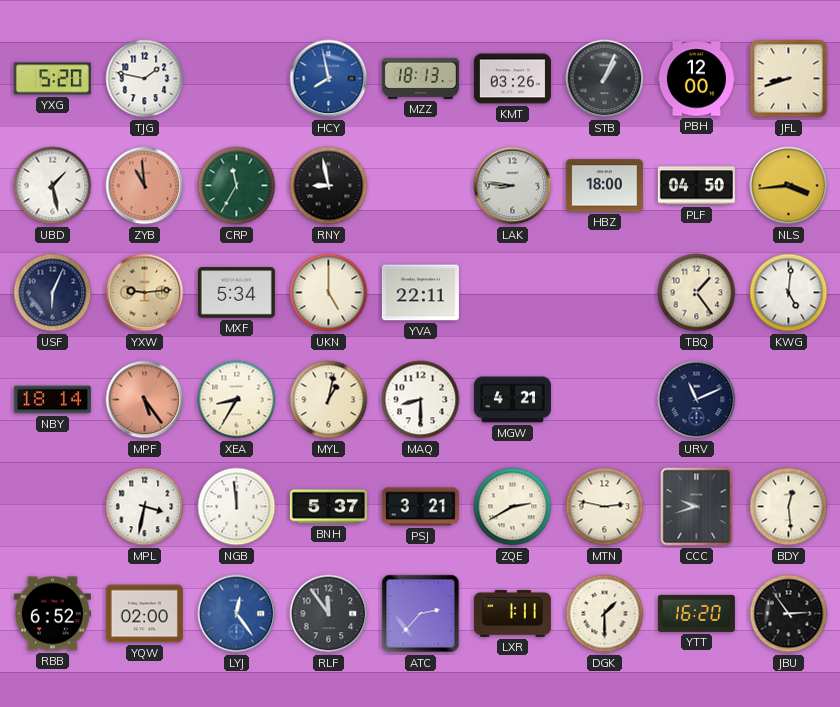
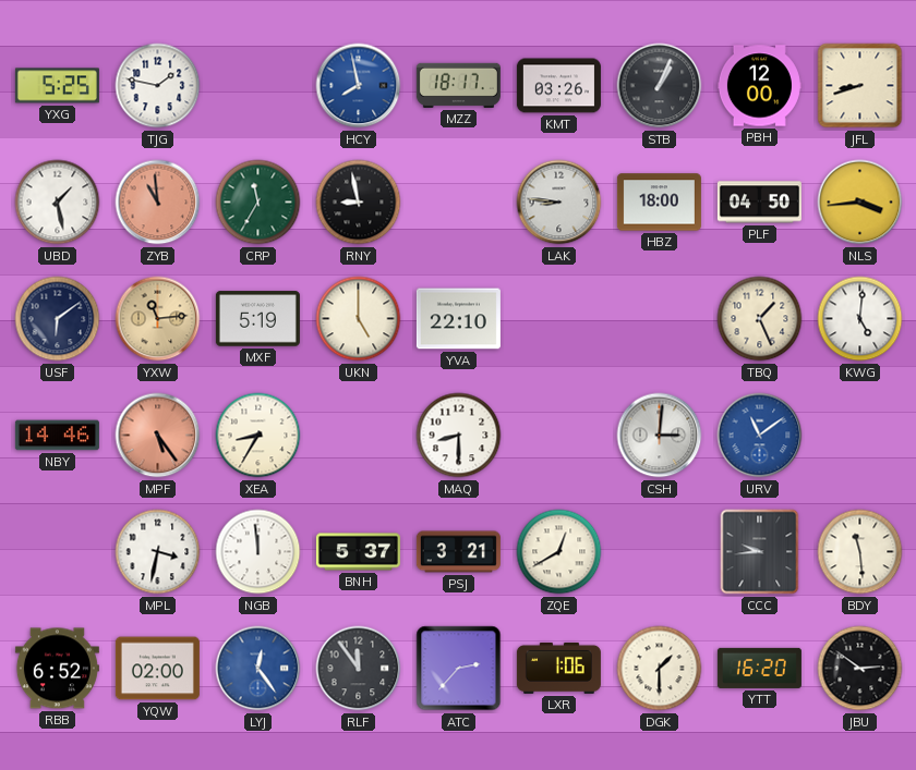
YXG: 5:20 -> 5:25
MZZ: 18:13 -> 18:17
USF: 6:04 -> 6:09
YXW: 9:14 -> 11:14
MXF: 5:34 -> 5:19
YVA: 22:11 -> 22:10
TBQ: 1:24 -> 1:26
NBY: 18:14 -> 14:46
MYL: 1:02 -> none
MGW: 4:21 -> none
CSH: none -> 3:01
URV: 11:11 -> 11:09
URV dial: navy -> blue
ZQE: 2:40 -> 12:40
MTN: 2:47 -> none
CCC: 9:42 -> 9:44
BDY: 12:29 -> 11:29
LXR: 1:11 -> 1:06
JBU: 2:54 -> 2:51
